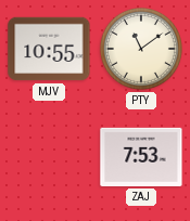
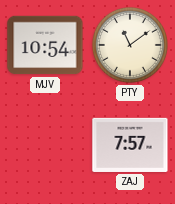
MJV: 10:55 -> 10:54
ZAJ: 7:53 -> 7:57
